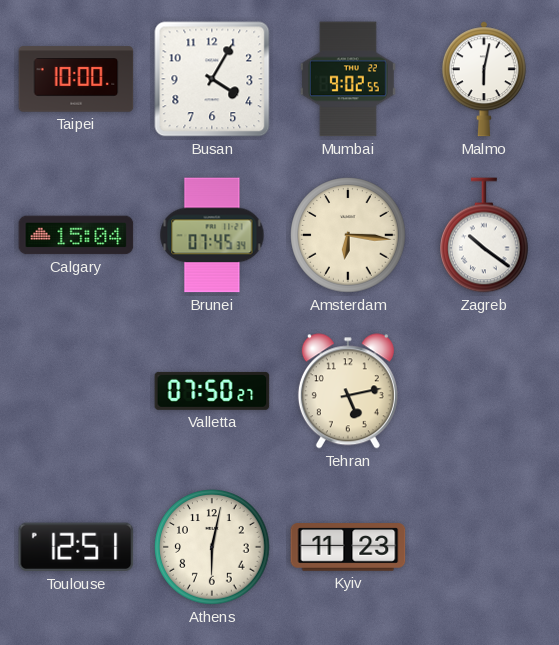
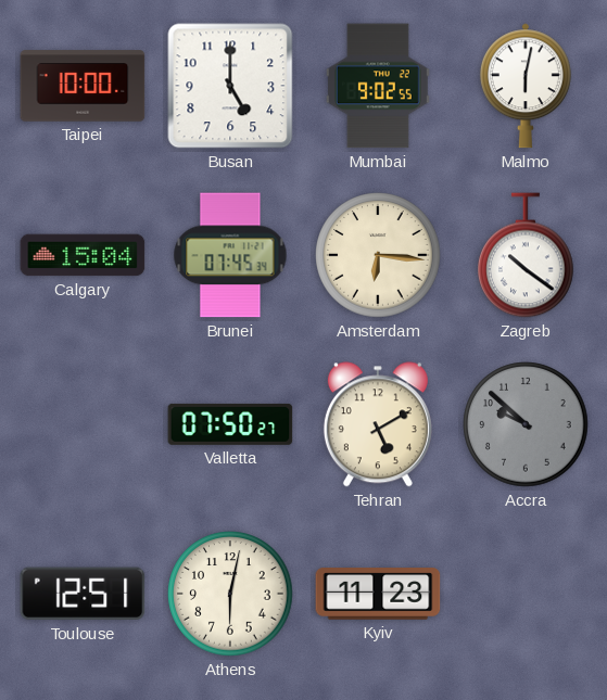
Busan: 4:05 -> 5:00
Tehran: 5:13 -> 5:10
Accra: none -> 9:52
